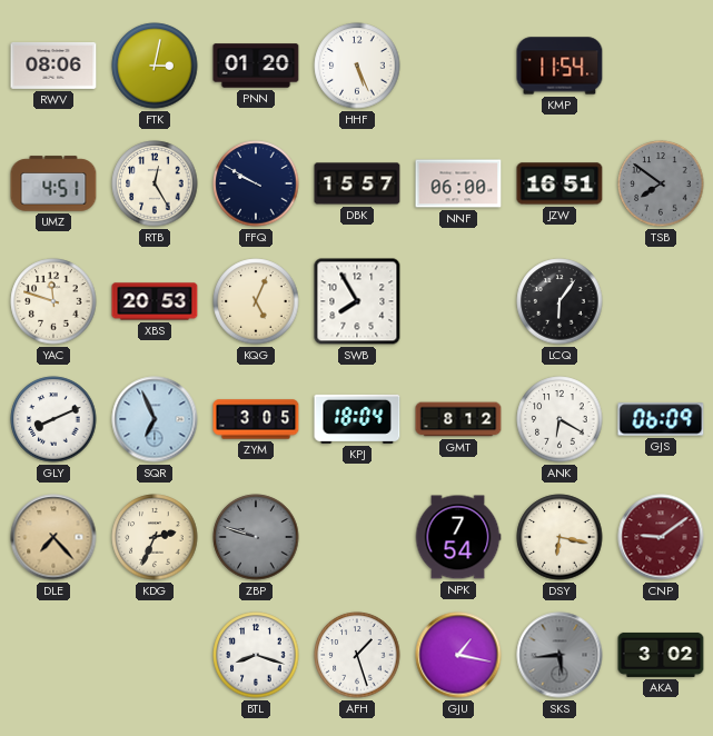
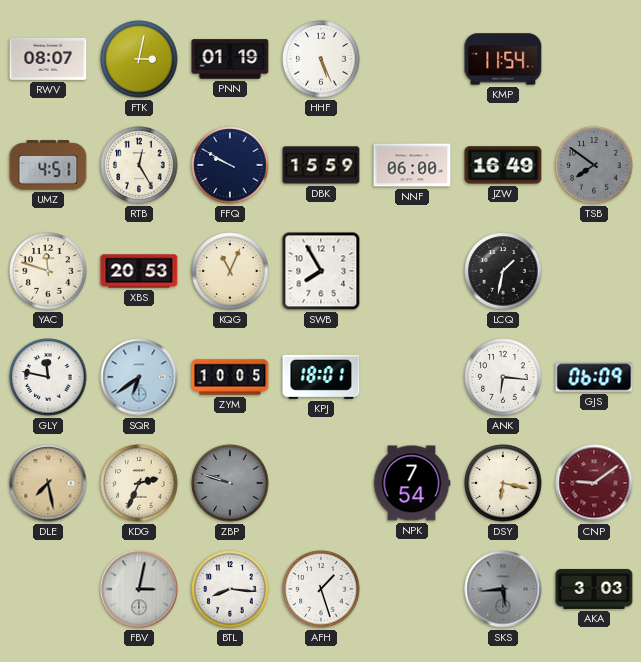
RWV: 08:06 -> 08:07
PNN: 01:20 -> 01:19
DBK: 15:57 -> 15:59
JZW: 16:51 -> 16:49
KQG: 5:04 -> 11:04
LCQ: 6:06 -> 1:32
GLY: 8:11 -> 11:47
SQR: 6:56 -> 6:39
ZYM: 3:05 -> 10:05
KPJ: 18:04 -> 18:01
GMT: 8:12 -> none
ANK: 6:20 -> 6:16
DLE: 7:23 -> 7:28
FBV: none -> 3:02
BTL: 8:18 -> 8:16
GJU: 1:17 -> none
AKA: 3:02 -> 3:03
